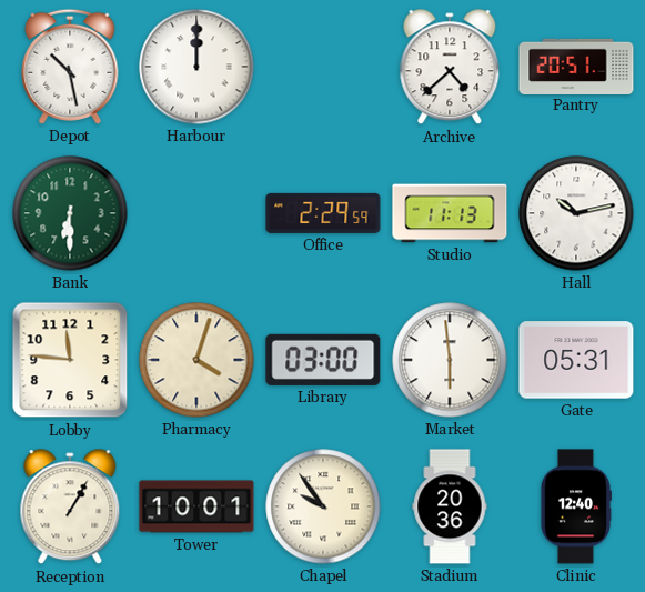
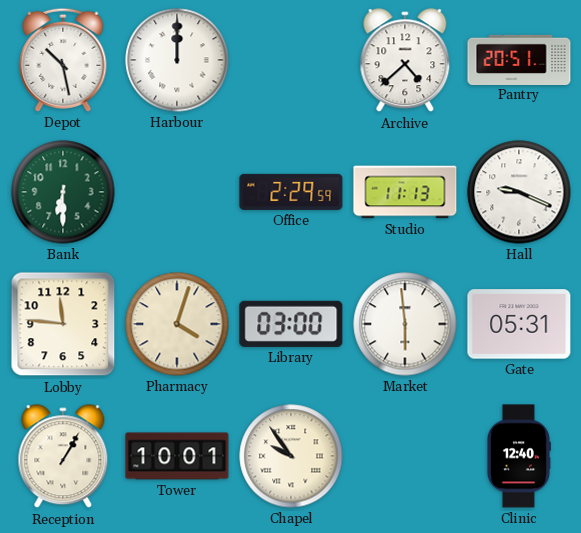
Hall: 10:13 -> 9:19
Stadium: 20:36 -> none
